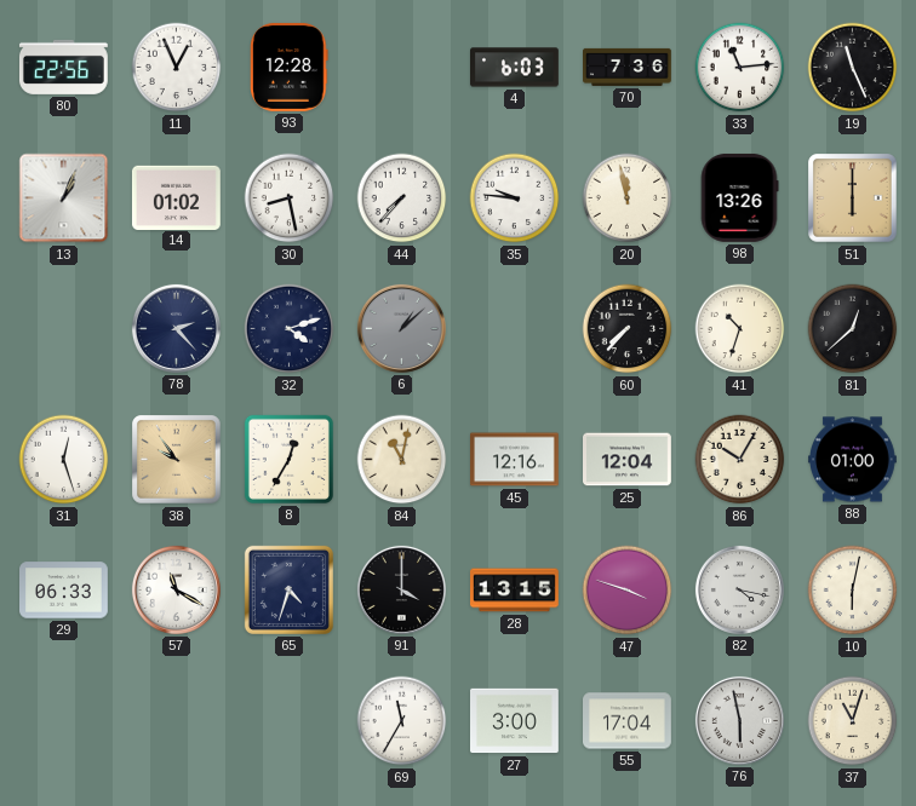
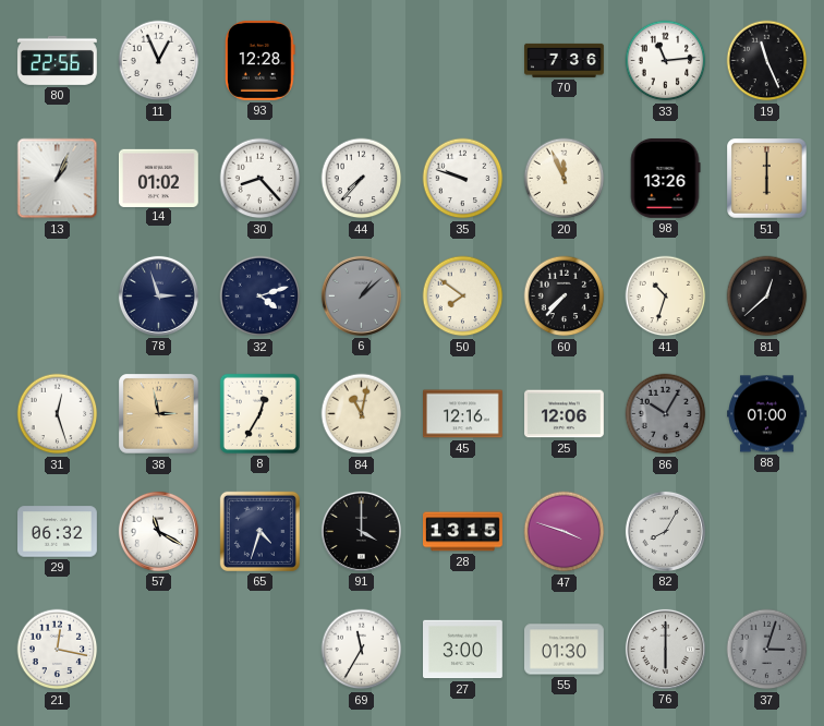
4: 6:03 -> none
30: 8:28 -> 8:23
35: 9:46 -> 9:48
20: 11:58 -> 11:56
78: 2:23 -> 2:57
50: none -> 7:51
38: 9:54 -> 2:58
25: 12:04 -> 12:06
86 dial: cream -> grey
29: 06:33 -> 06:32
82: 4:17 -> 8:05
10: 6:02 -> none
21: none -> 12:17
55: 17:04 -> 01:30
76: 5:58 -> 6:00
37: 11:03 -> 3:03
37 dial: cream -> grey
